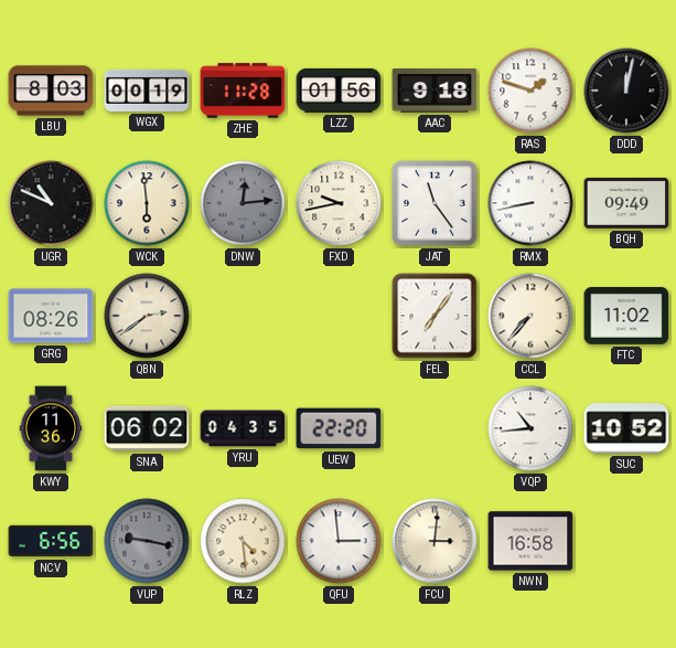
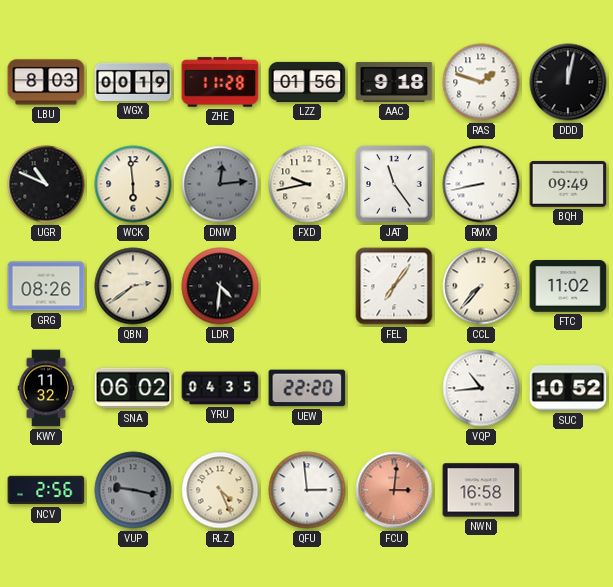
LDR: none -> 4:31
KWY: 11:36 -> 11:32
NCV: 6:56 -> 2:56
RLZ: 4:29 -> 4:26
FCU dial: cream -> salmon
